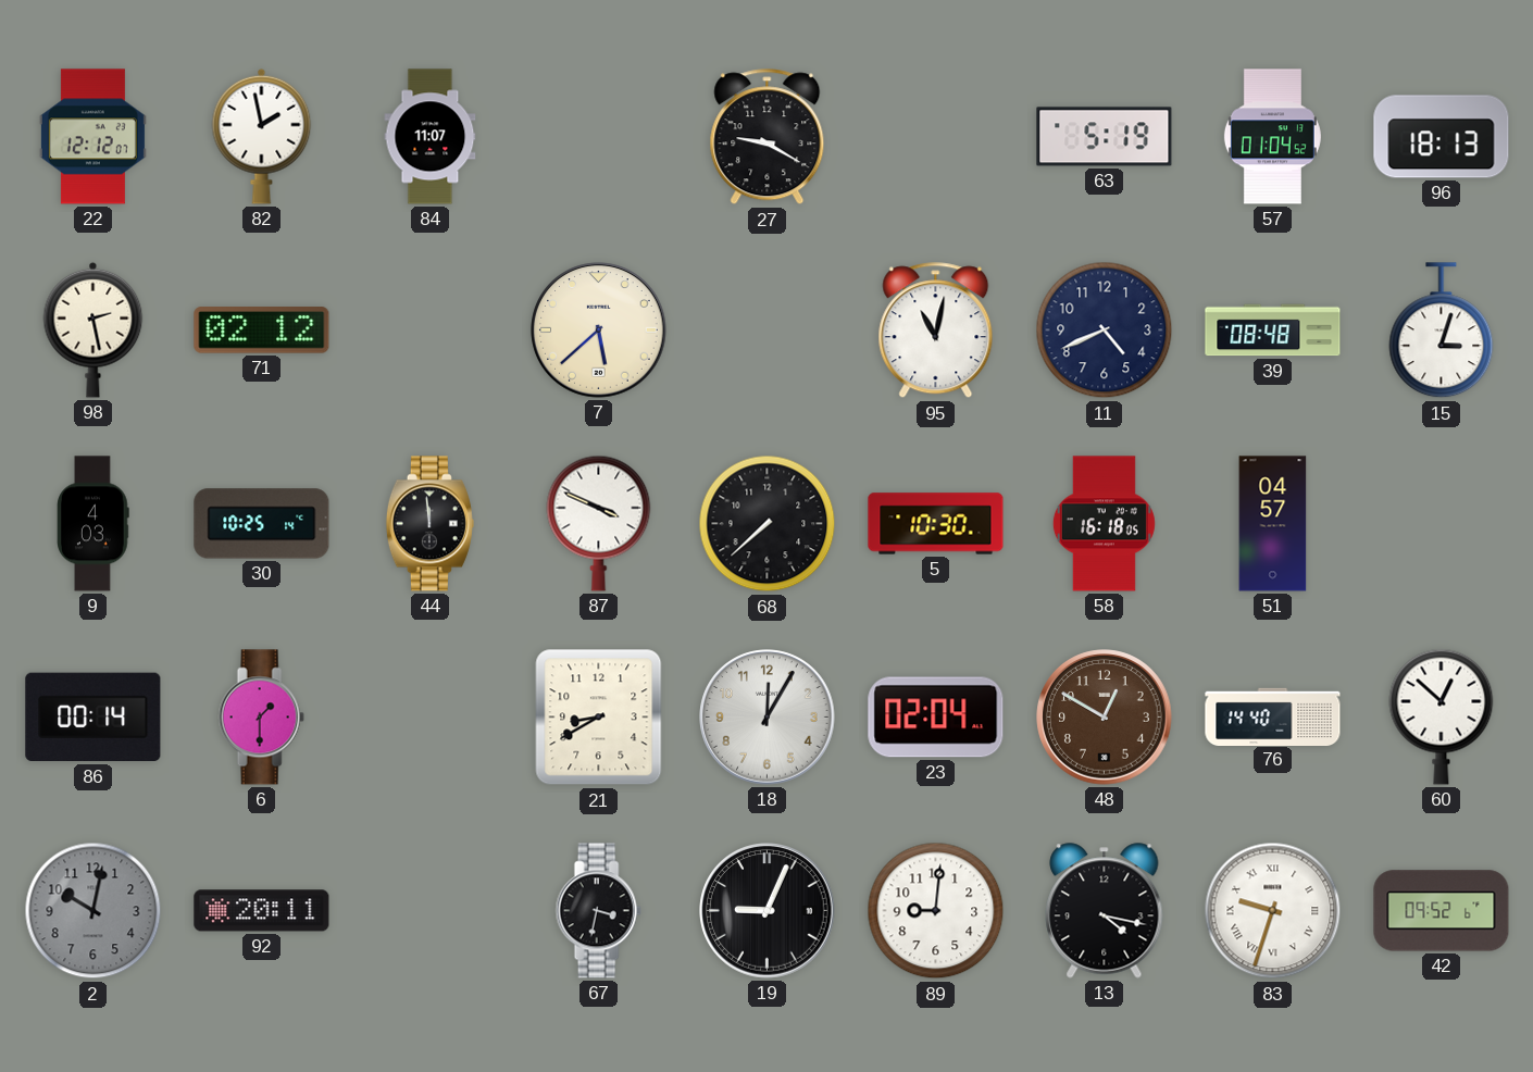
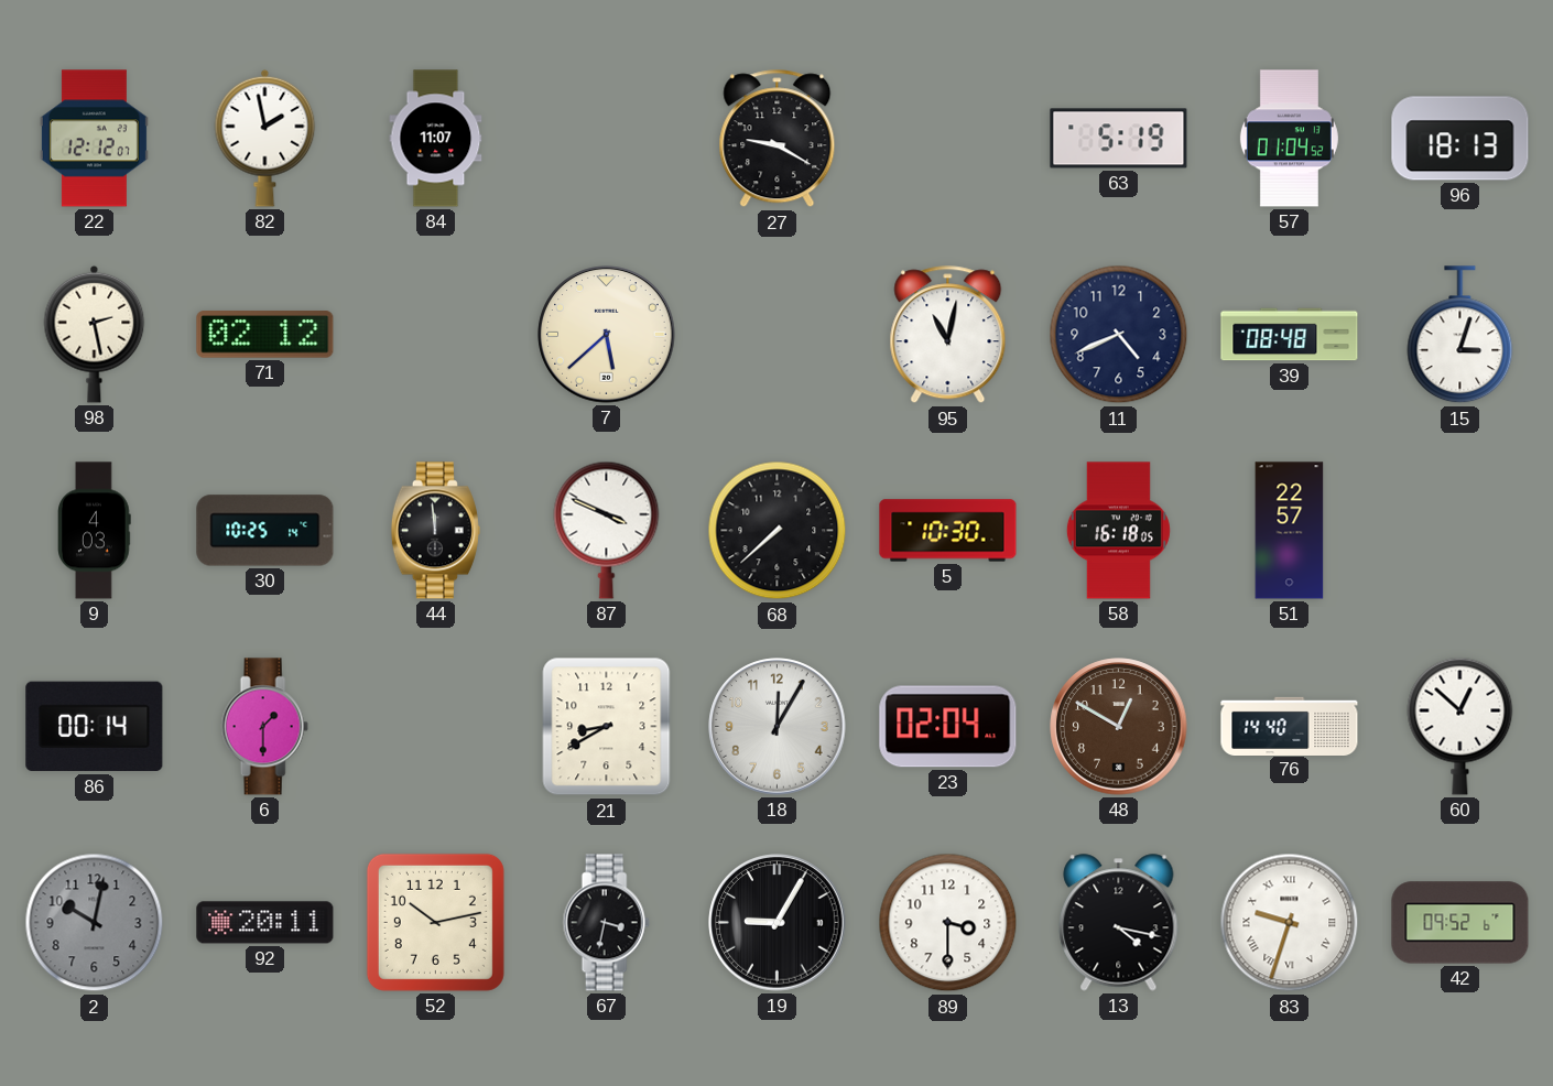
51: 04:57 -> 22:57
52: none -> 10:13
19: 9:04 -> 9:05
89: 9:01 -> 3:30
